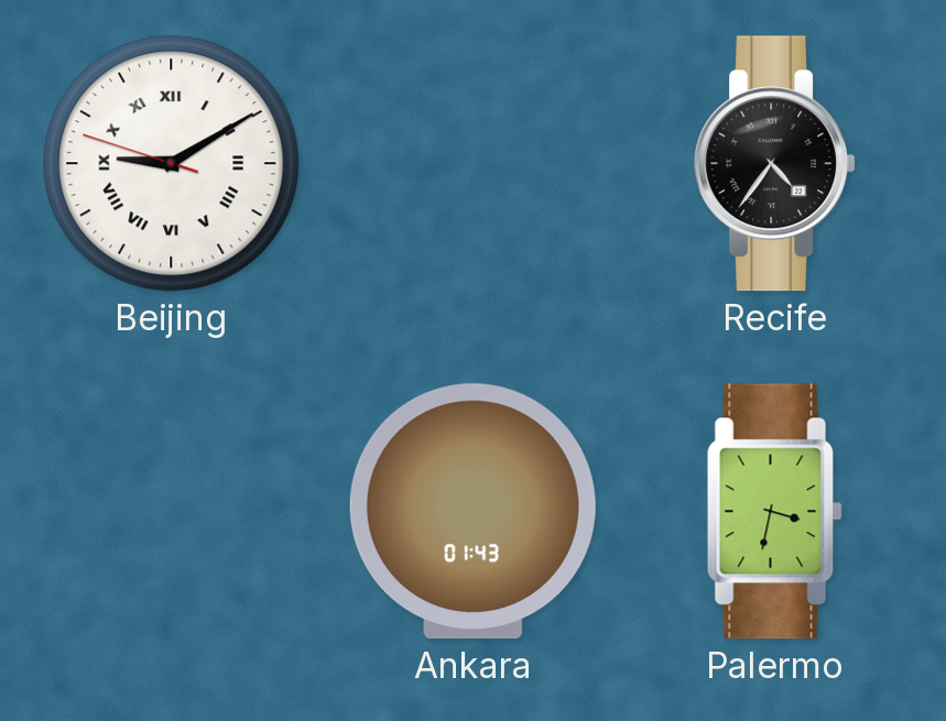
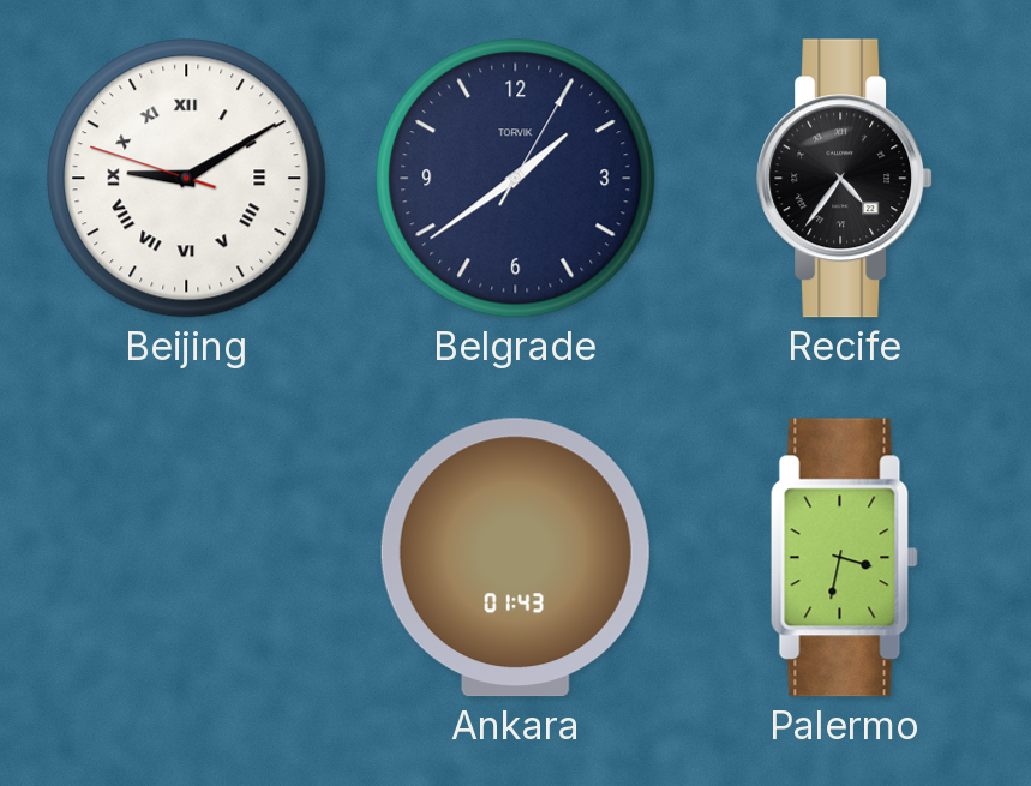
Belgrade: none -> 1:39
